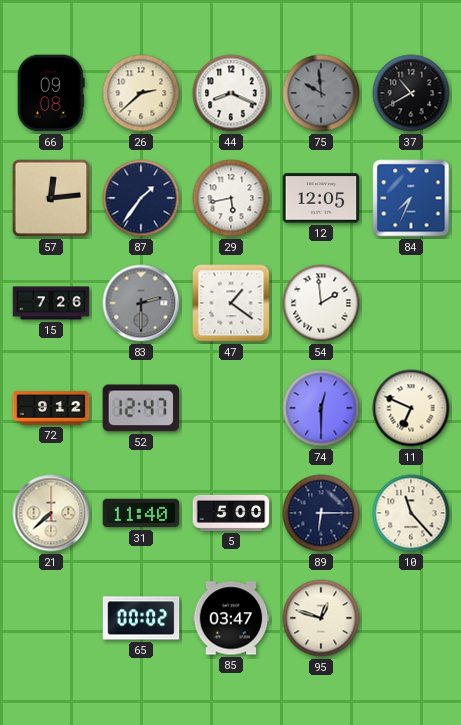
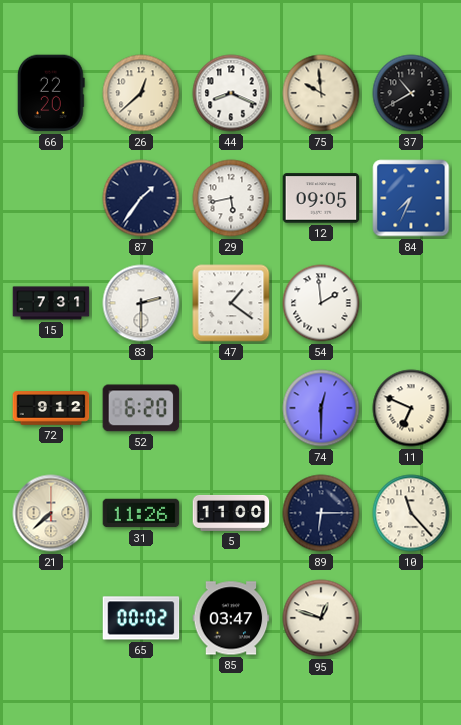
66: 09:08 -> 22:20
26: 2:38 -> 12:38
75 dial: grey -> cream
57: 12:14 -> none
12: 12:05 -> 09:05
15: 7:26 -> 7:31
83 dial: grey -> white
52: 12:47 -> 6:20
31: 11:40 -> 11:26
5: 5:00 -> 11:00
